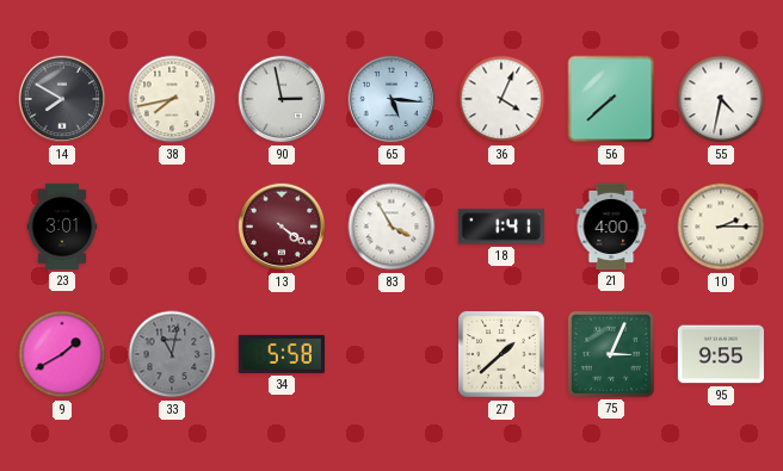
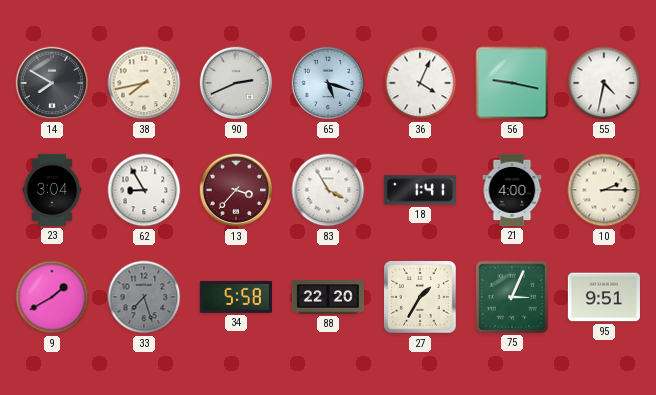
90: 2:58 -> 2:41
65: 5:16 -> 5:18
56: 7:38 -> 9:17
23: 3:01 -> 3:04
62: none -> 8:55
13: 4:21 -> 3:37
33: 11:02 -> 7:27
88: none -> 22:20
27: 1:38 -> 1:35
95: 9:55 -> 9:51
